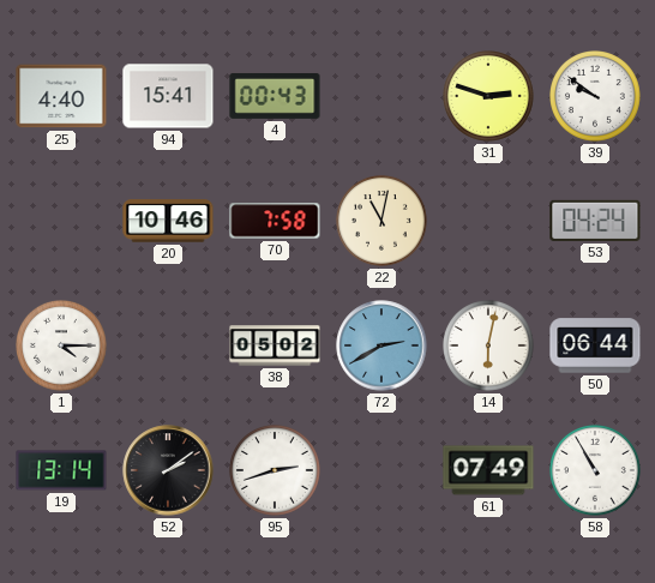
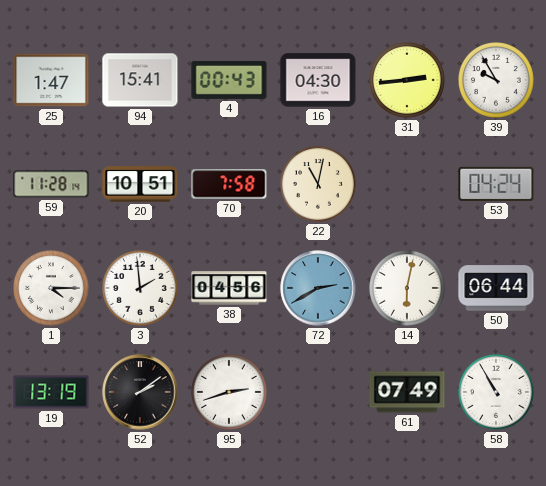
25: 4:40 -> 1:47
16: none -> 04:30
31: 2:48 -> 2:44
39: 9:51 -> 9:55
59: none -> 11:28
20: 10:46 -> 10:51
3: none -> 1:59
38: 05:02 -> 04:56
19: 13:14 -> 13:19
